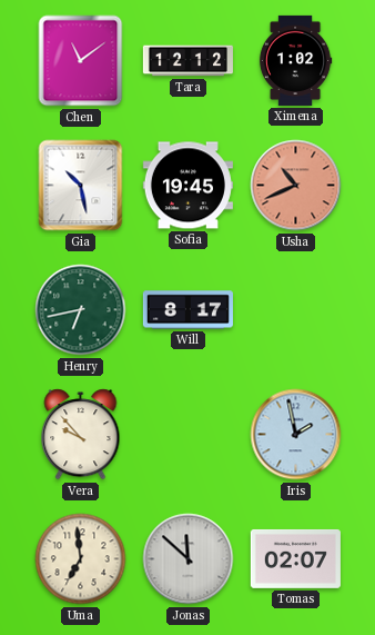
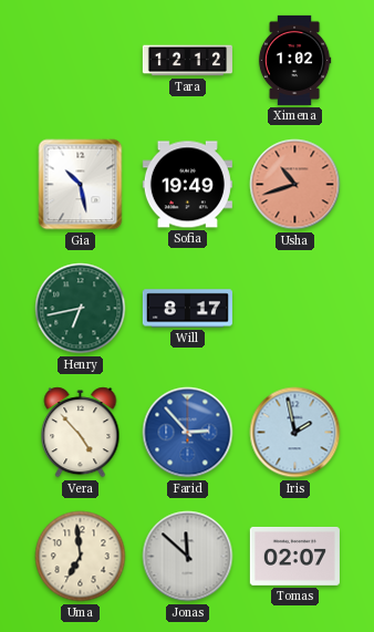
Chen: 11:09 -> none
Sofia: 19:45 -> 19:49
Usha: 10:41 -> 10:42
Vera: 9:53 -> 4:53
Farid: none -> 2:53
